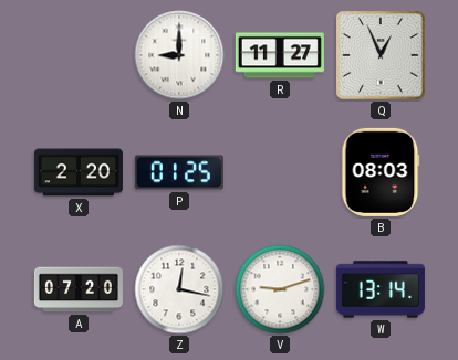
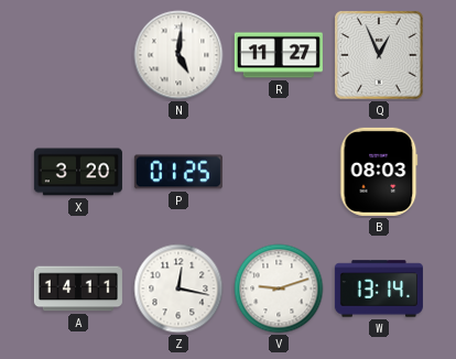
N: 9:00 -> 5:01
X: 2:20 -> 3:20
A: 07:20 -> 14:11
